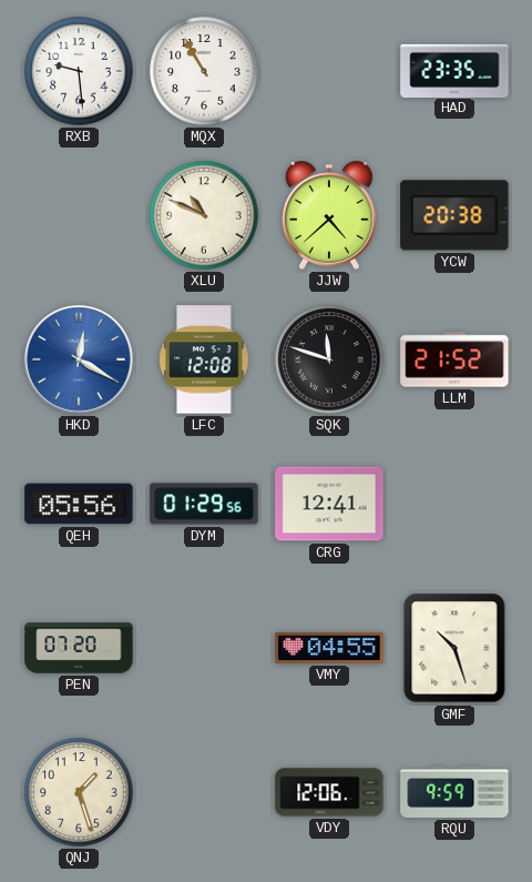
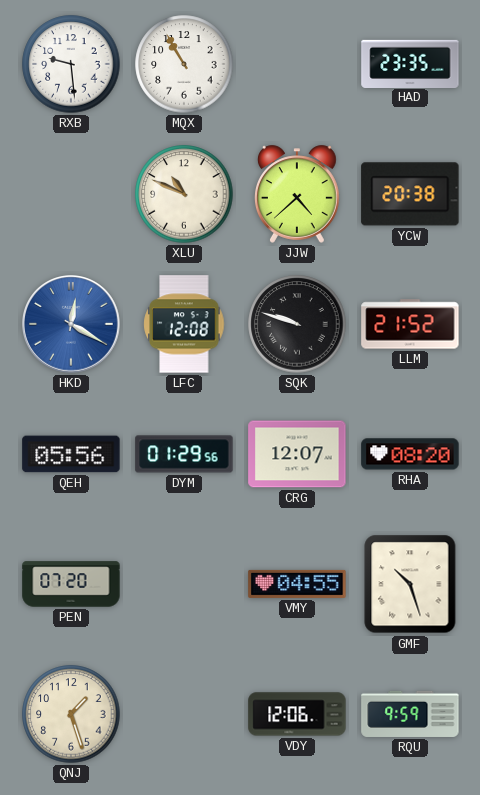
SQK: 11:48 -> 9:48
CRG: 12:41 -> 12:07
RHA: none -> 08:20
